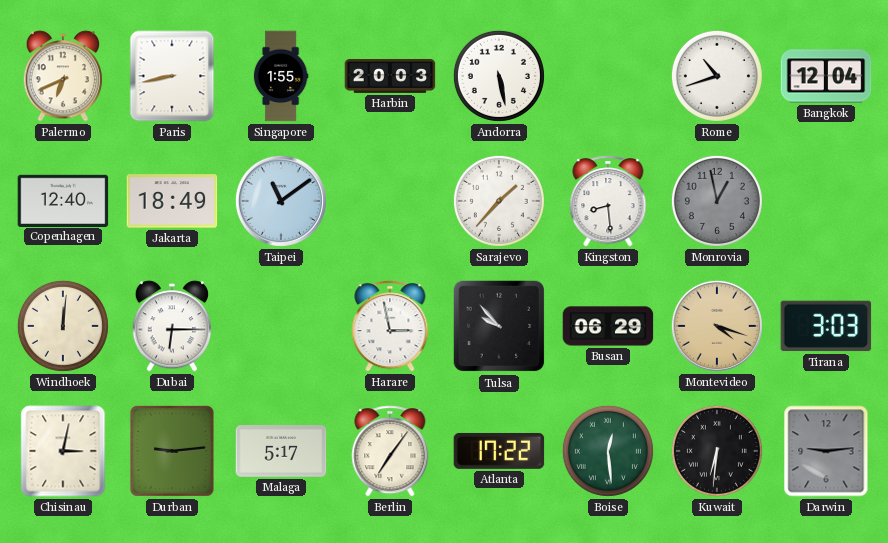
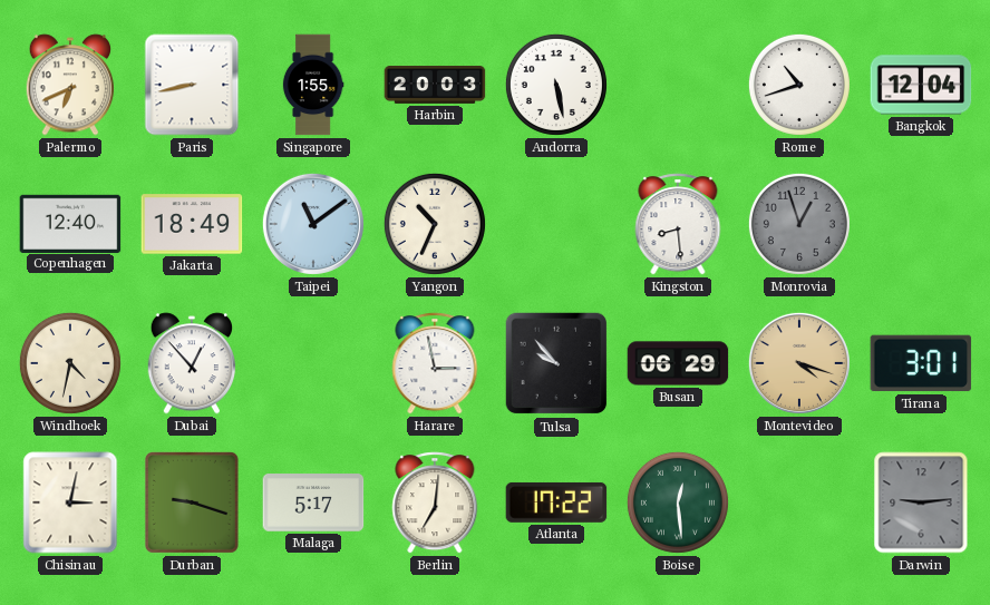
Yangon: none -> 10:34
Sarajevo: 1:37 -> none
Monrovia: 12:58 -> 12:57
Windhoek: 12:01 -> 4:32
Dubai: 6:15 -> 12:53
Tirana: 3:03 -> 3:01
Durban: 9:14 -> 9:18
Berlin: 7:06 -> 7:01
Kuwait: 6:31 -> none
